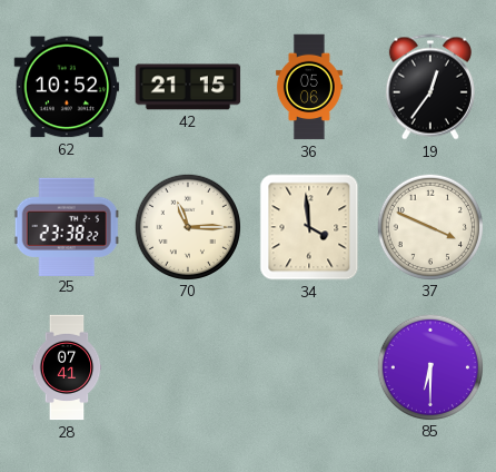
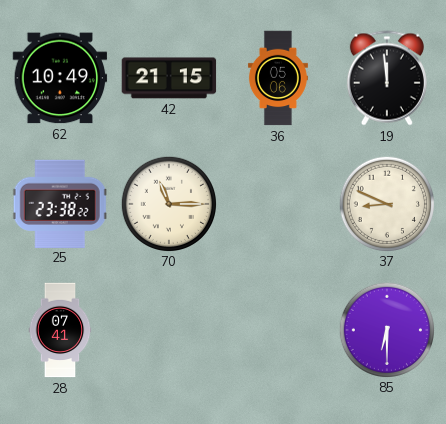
62: 10:52 -> 10:49
19: 12:36 -> 11:59
34: 3:59 -> none
37: 3:49 -> 8:49
